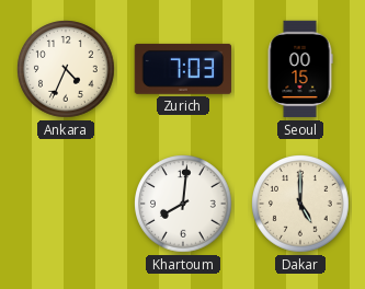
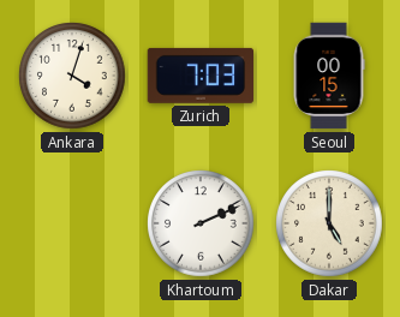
Ankara: 4:34 -> 4:03
Khartoum: 8:01 -> 2:11
